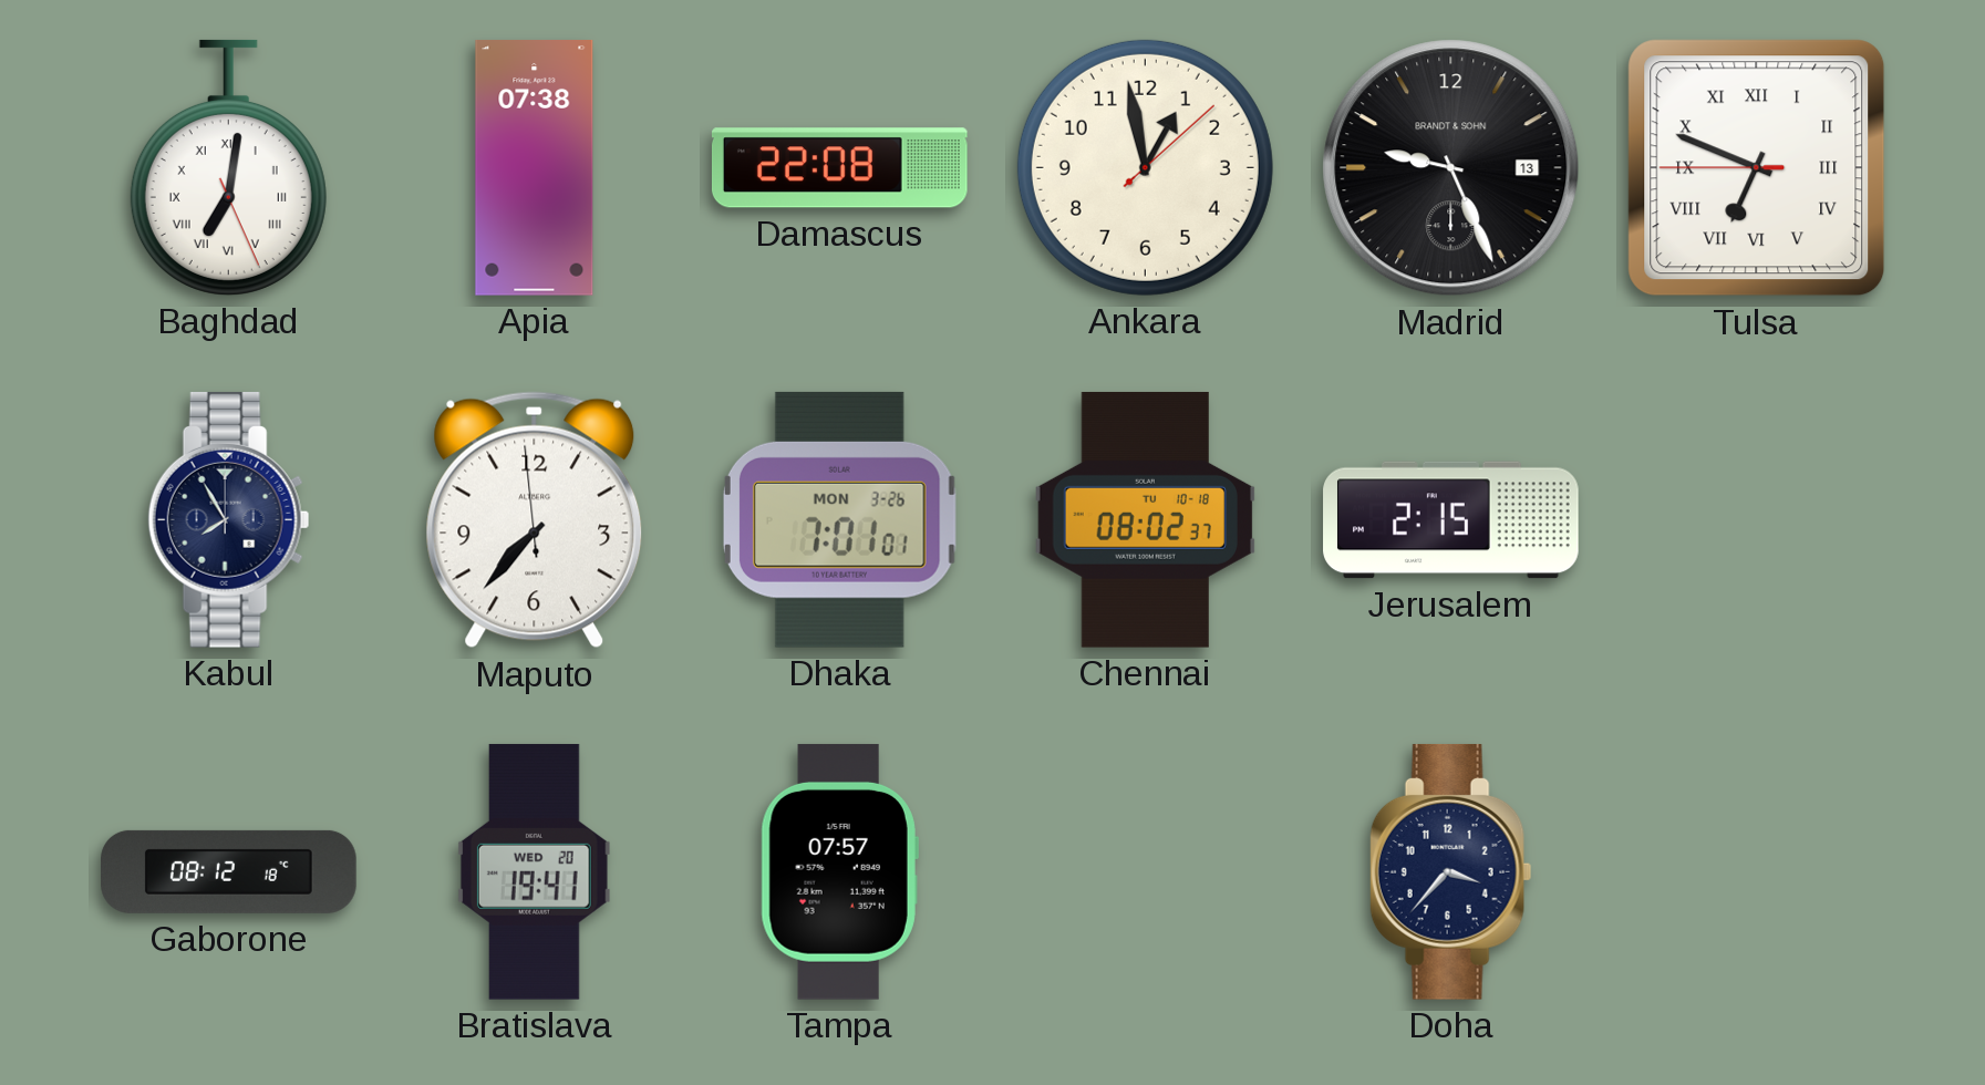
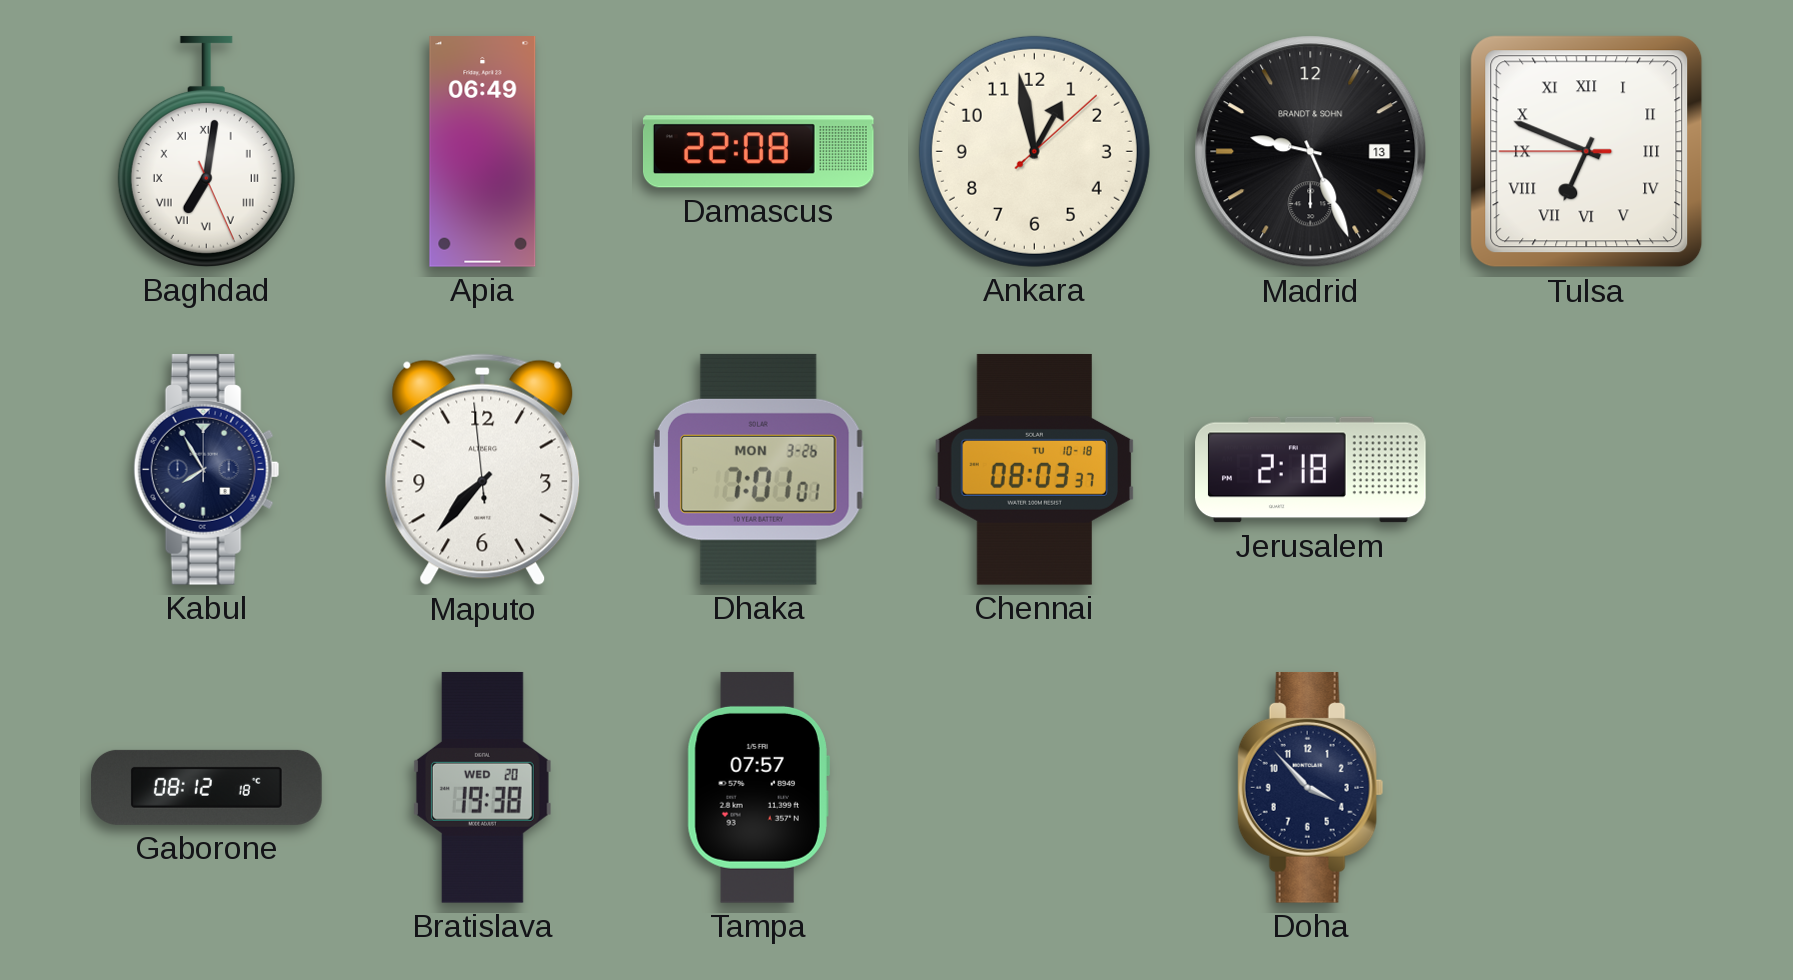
Apia: 07:38 -> 06:49
Chennai: 08:02 -> 08:03
Jerusalem: 2:15 -> 2:18
Bratislava: 19:41 -> 19:38
Doha: 3:37 -> 3:53
